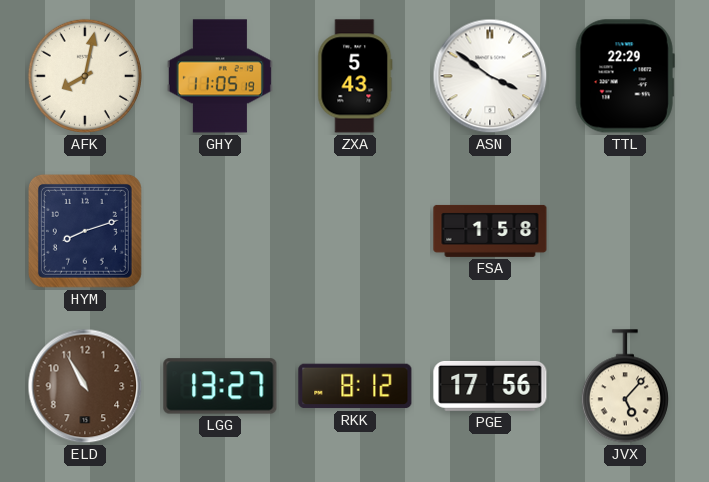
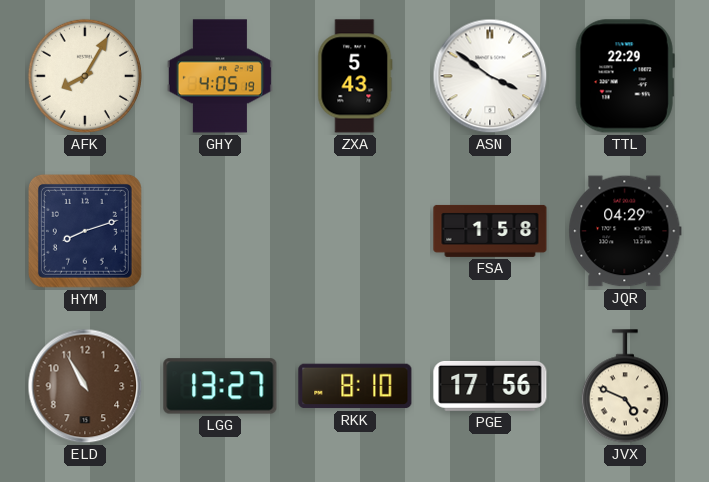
AFK: 8:02 -> 8:05
GHY: 11:05 -> 4:05
JQR: none -> 04:29
RKK: 8:12 -> 8:10
JVX: 5:07 -> 4:49
